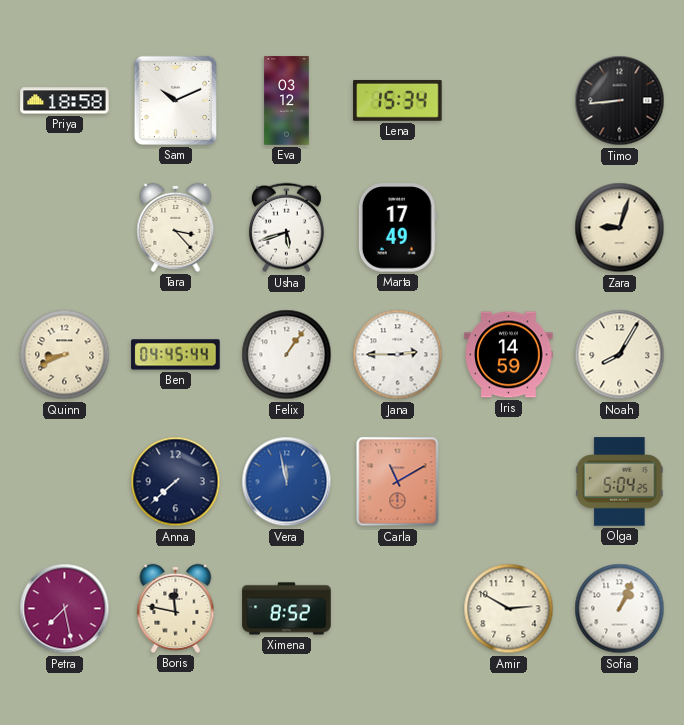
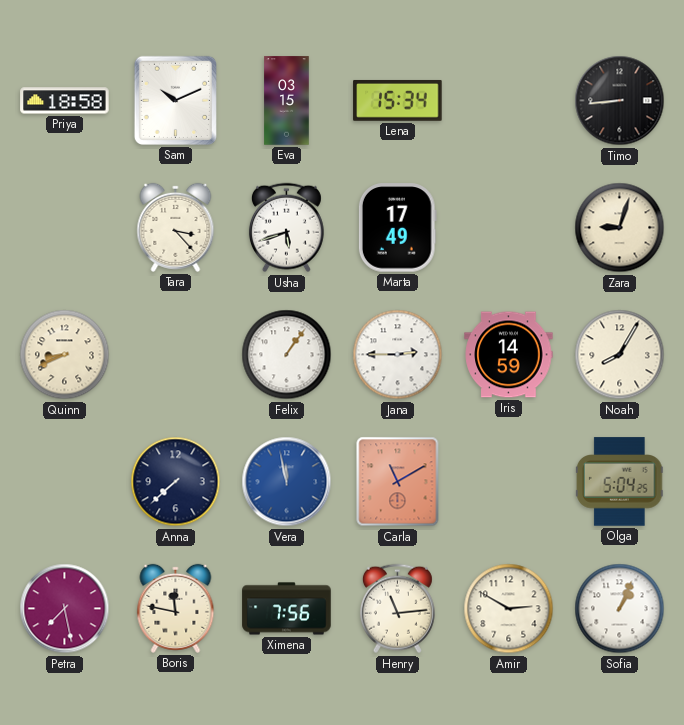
Eva: 03:12 -> 03:15
Ben: 04:45 -> none
Ximena: 8:52 -> 7:56
Henry: none -> 11:14
